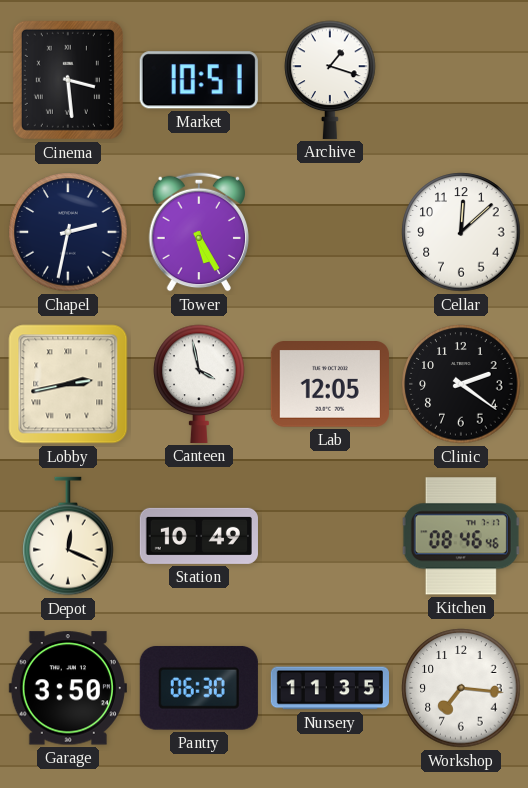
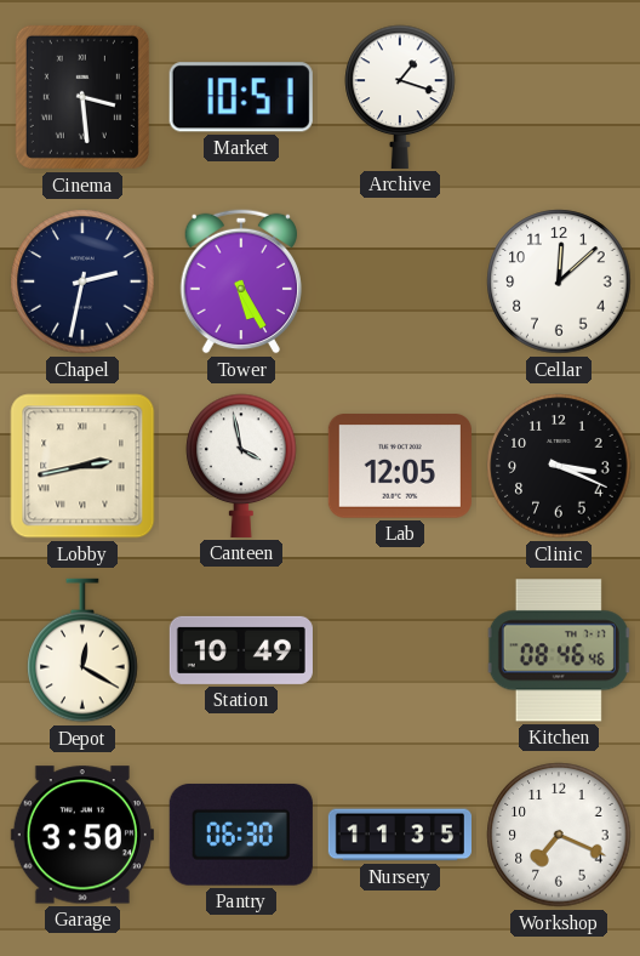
Clinic: 2:21 -> 3:19
Depot: 12:19 -> 12:20
Workshop: 7:16 -> 7:19
